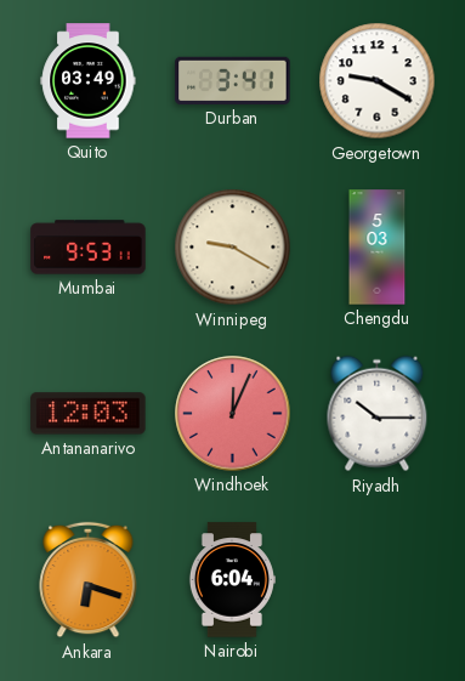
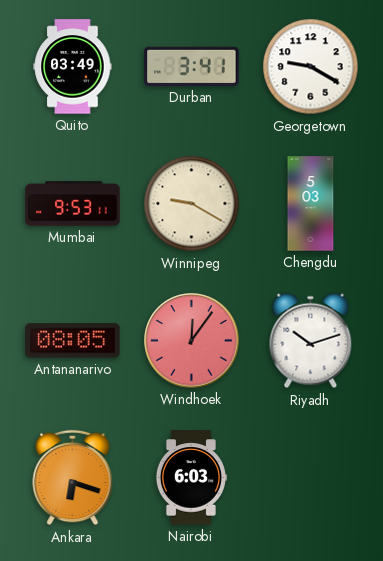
Antananarivo: 12:03 -> 08:05
Windhoek: 12:04 -> 12:06
Riyadh: 10:15 -> 10:12
Nairobi: 6:04 -> 6:03
